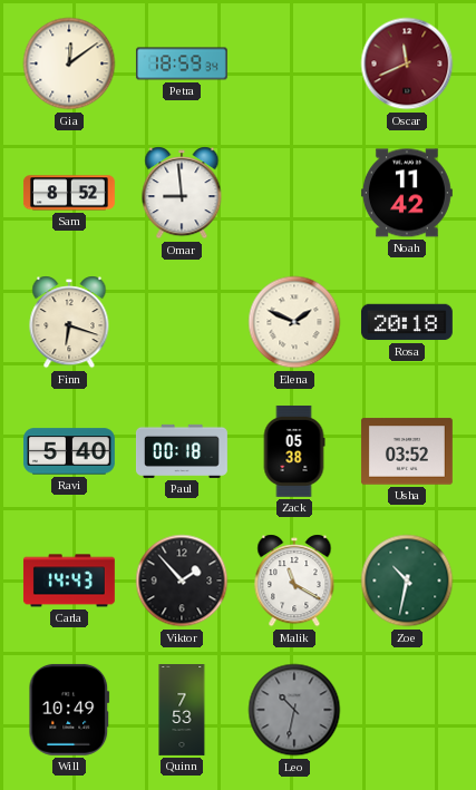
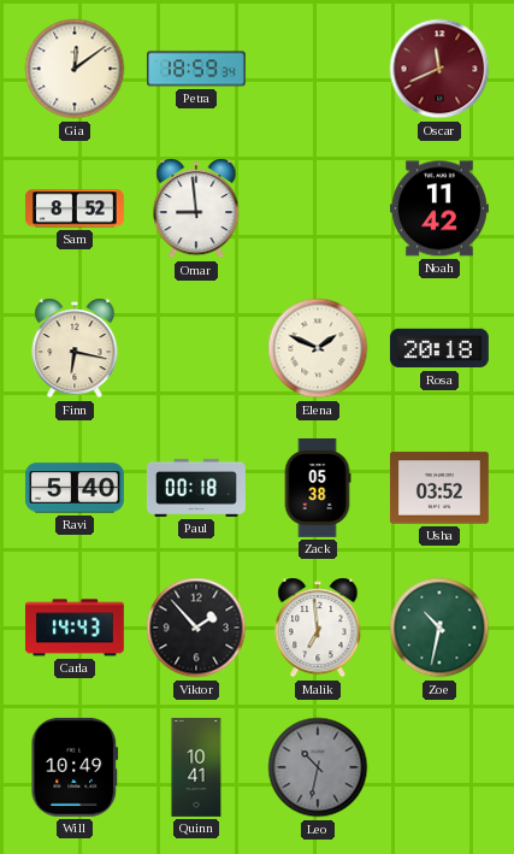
Finn: 6:18 -> 6:17
Malik: 11:20 -> 6:59
Quinn: 7:53 -> 10:41
